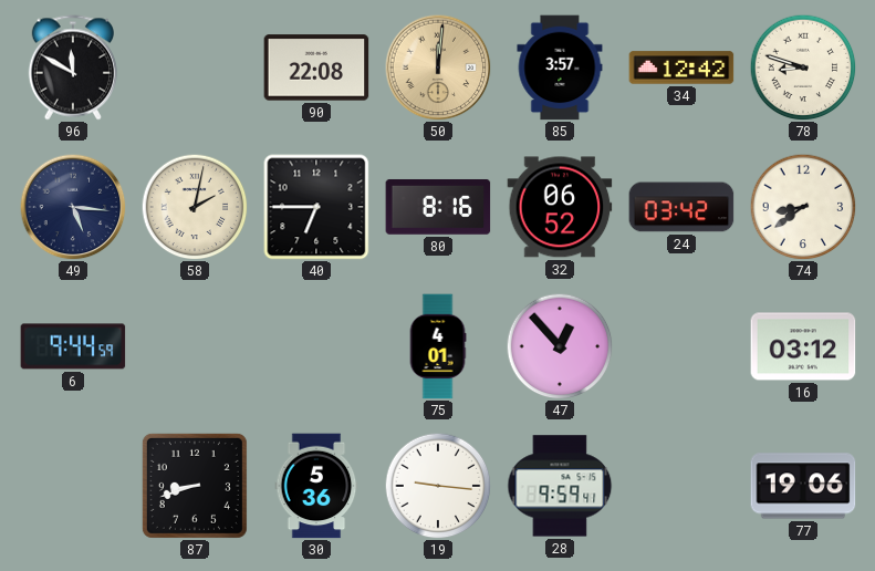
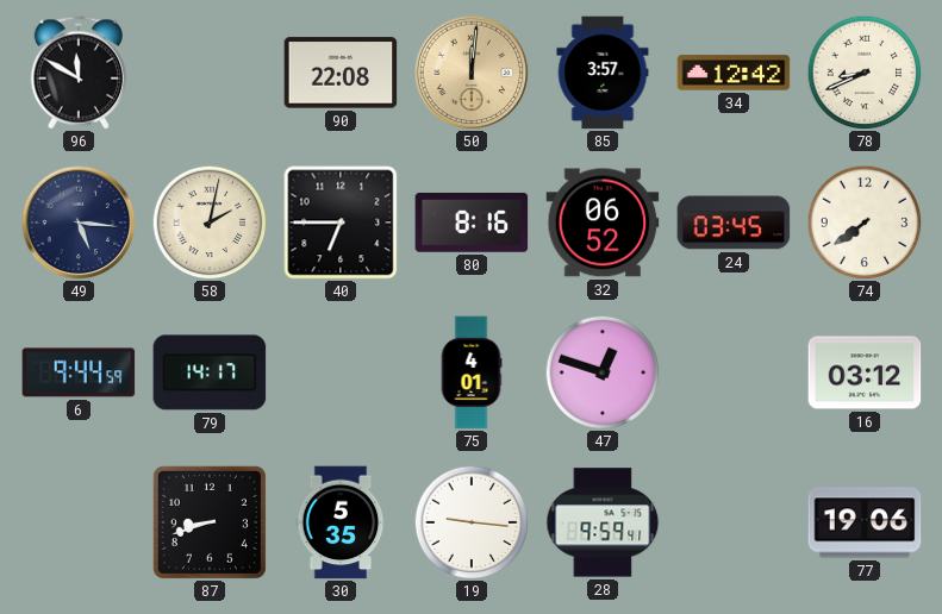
78: 8:48 -> 8:41
24: 03:42 -> 03:45
74: 8:39 -> 7:39
79: none -> 14:17
47: 12:53 -> 12:48
30: 5:36 -> 5:35
